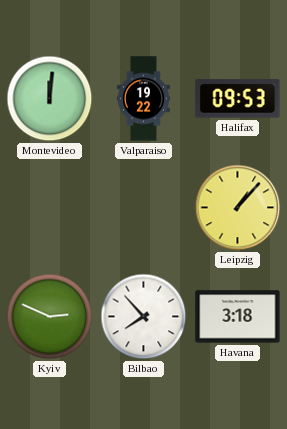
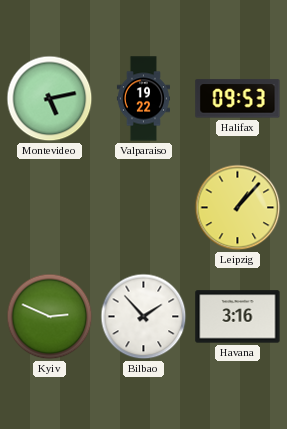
Montevideo: 12:01 -> 5:13
Bilbao: 7:53 -> 1:53
Havana: 3:18 -> 3:16
